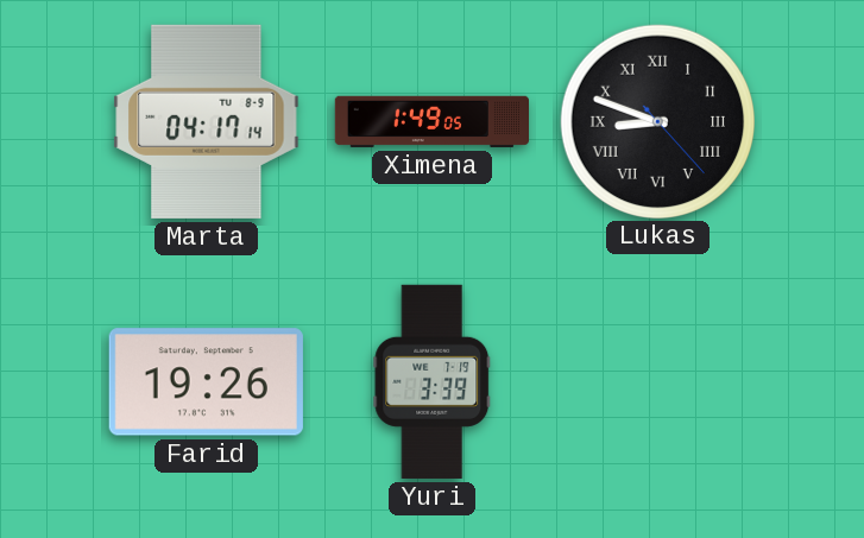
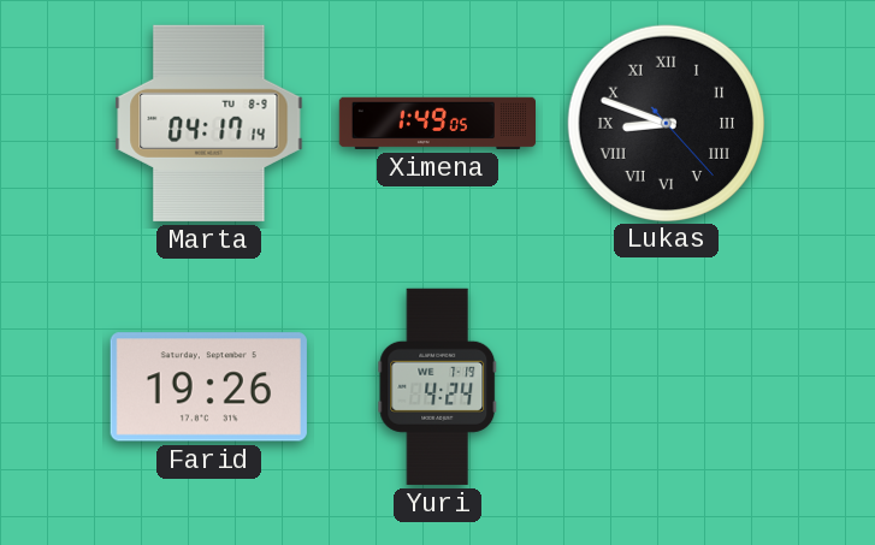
Yuri: 3:39 -> 4:24
